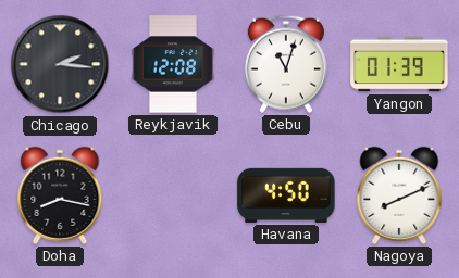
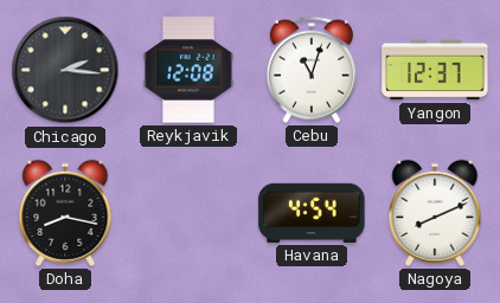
Yangon: 01:39 -> 12:37
Havana: 4:50 -> 4:54
